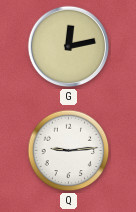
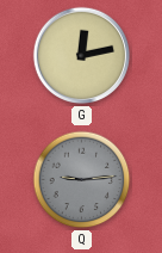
Q dial: white -> grey
